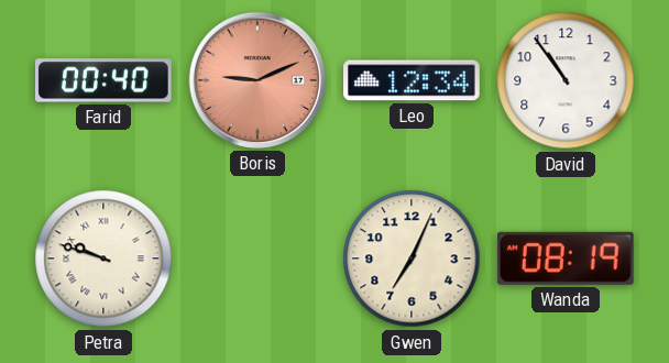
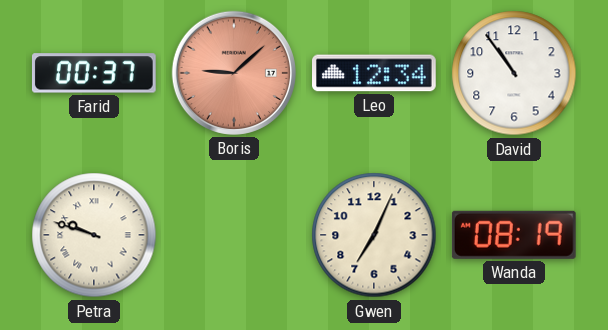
Farid: 00:40 -> 00:37
Boris: 9:11 -> 9:08
